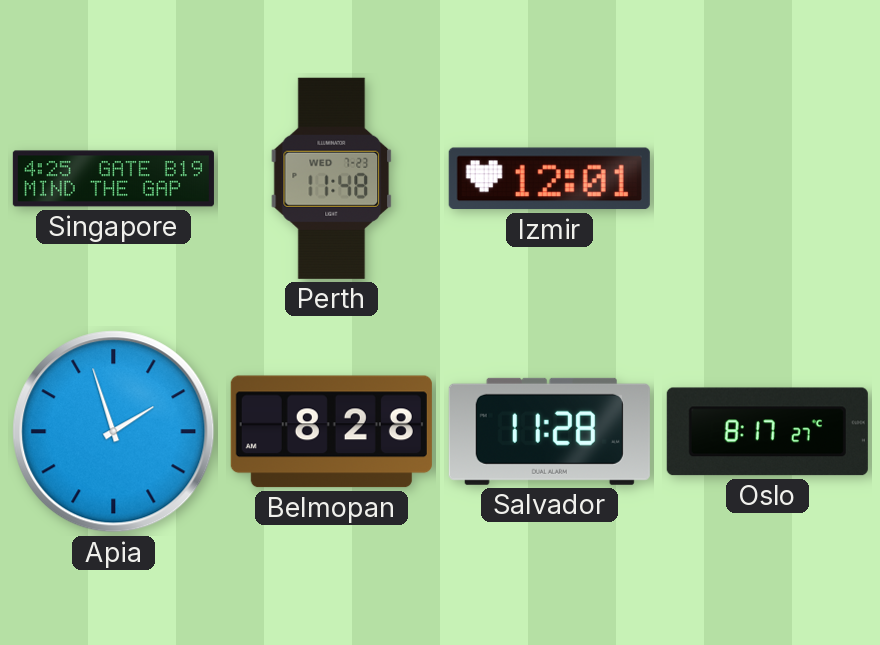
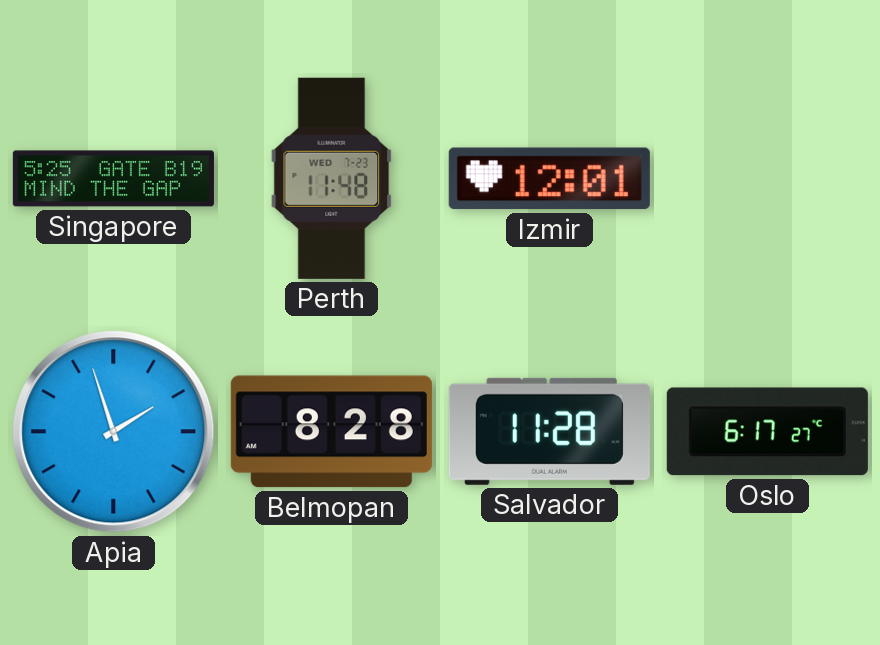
Singapore: 4:25 -> 5:25
Oslo: 8:17 -> 6:17
